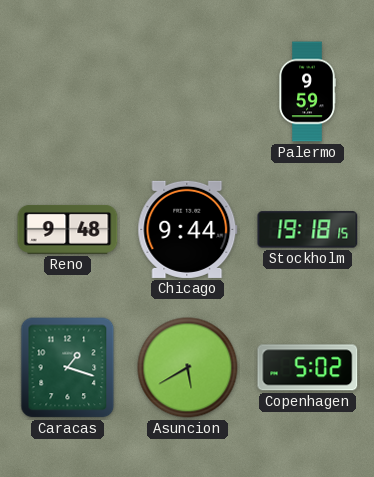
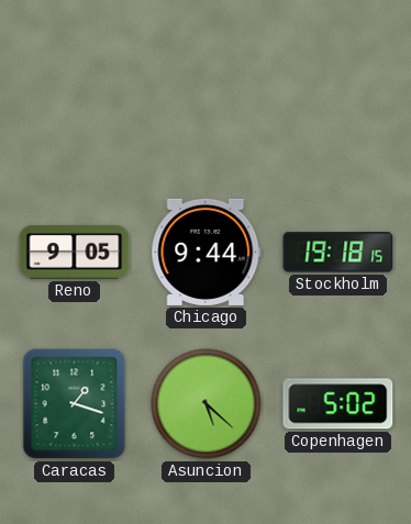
Palermo: 9:59 -> none
Reno: 9:48 -> 9:05
Asuncion: 5:40 -> 5:22
